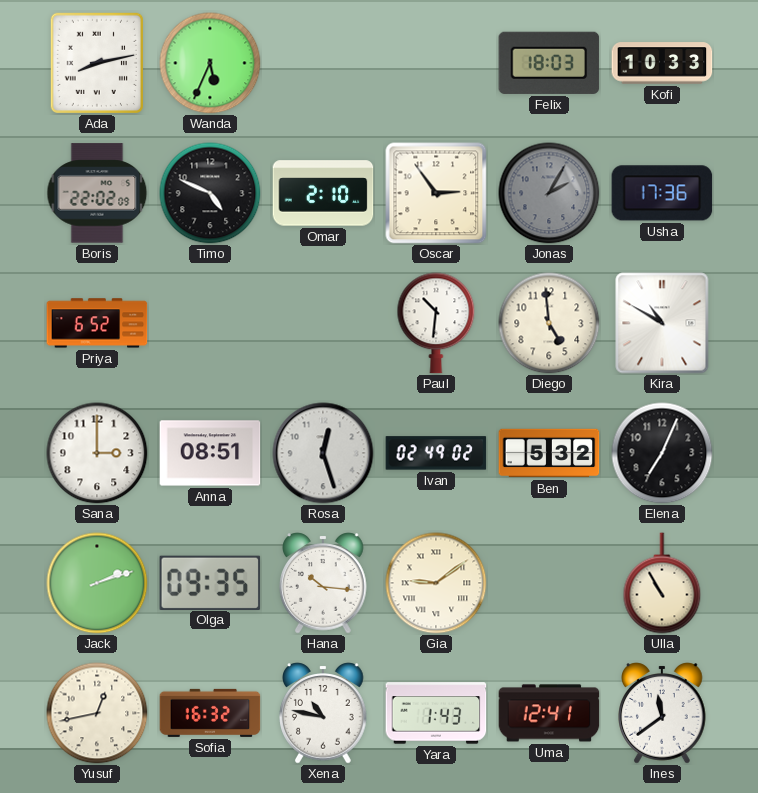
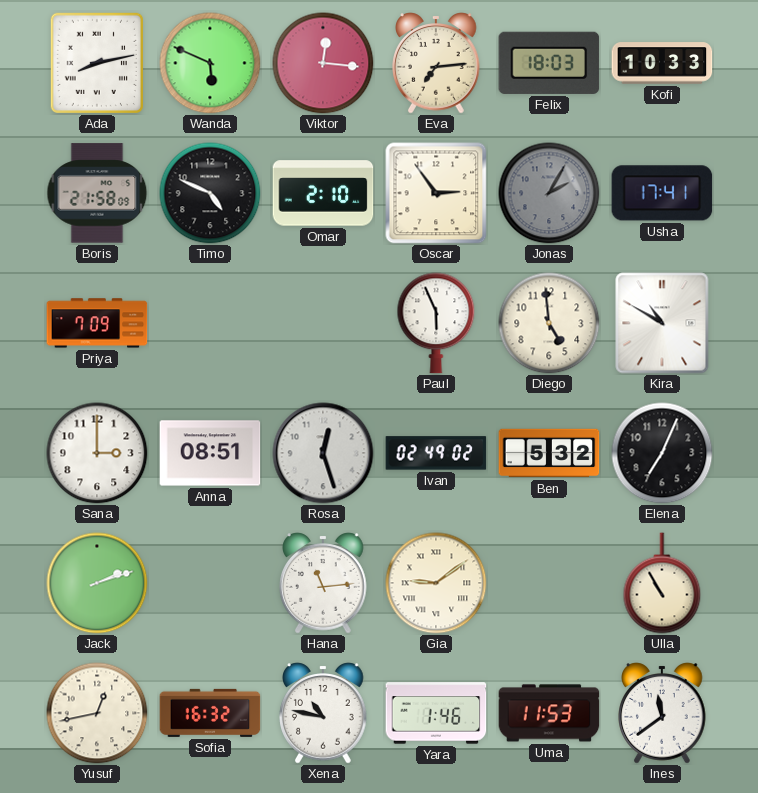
Wanda: 5:34 -> 5:49
Viktor: none -> 12:16
Eva: none -> 7:14
Boris: 22:02 -> 21:58
Usha: 17:36 -> 17:41
Priya: 6:52 -> 7:09
Paul: 10:31 -> 5:56
Olga: 09:35 -> none
Hana: 10:16 -> 11:14
Yara: 1:43 -> 1:46
Uma: 12:41 -> 11:53
